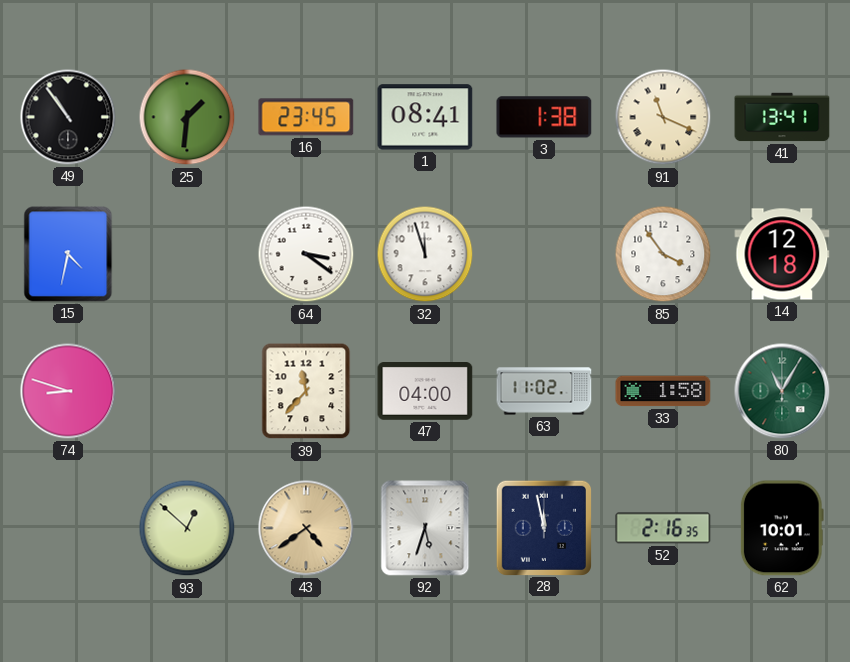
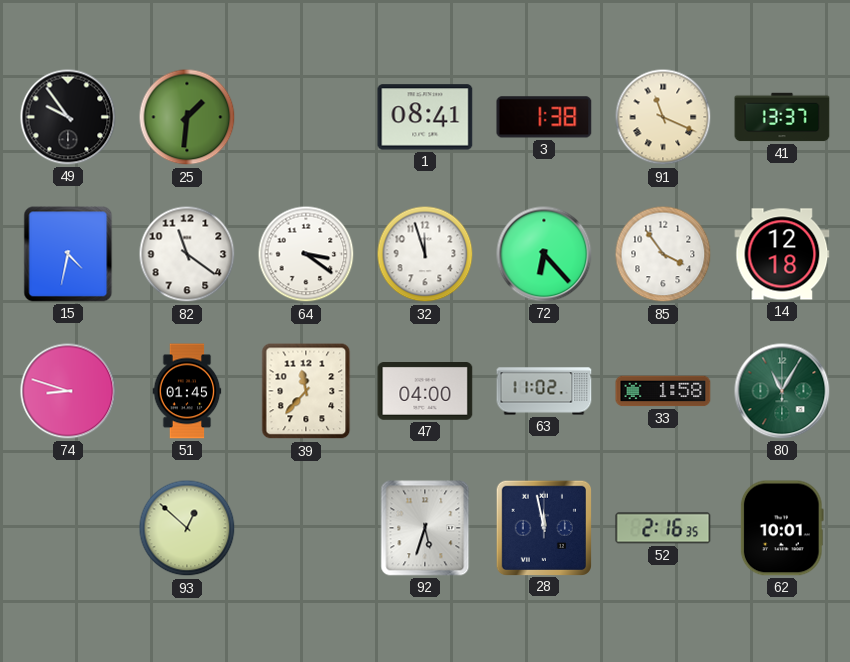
49: 10:54 -> 9:54
16: 23:45 -> none
41: 13:41 -> 13:37
82: none -> 11:21
72: none -> 6:23
51: none -> 01:45
43: 4:39 -> none
